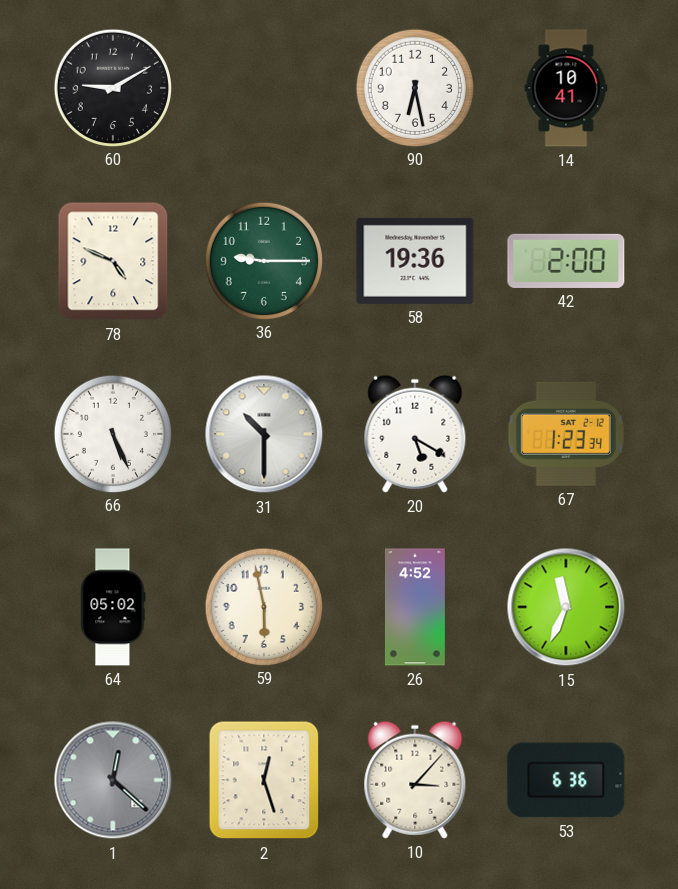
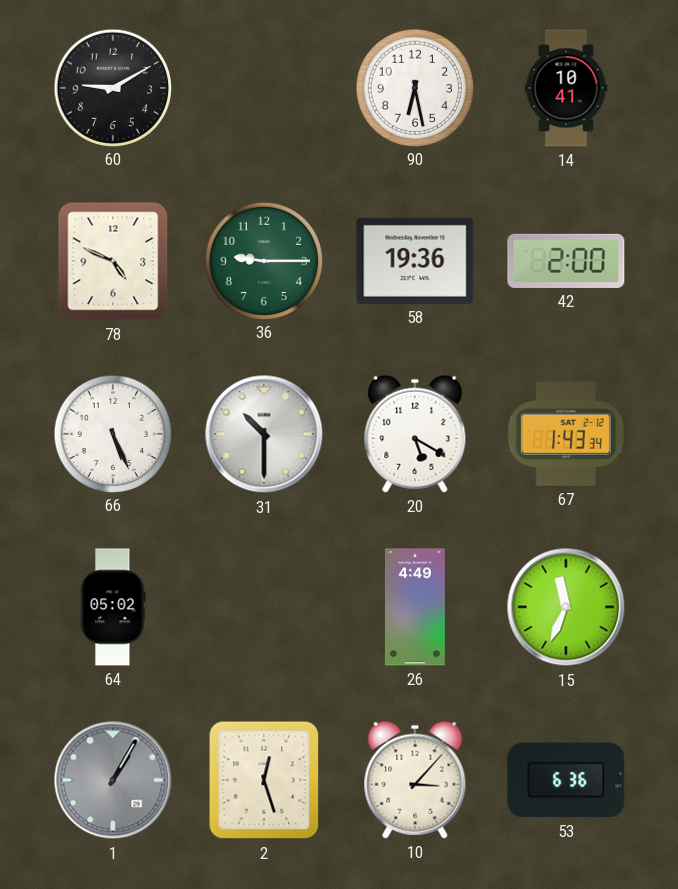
67: 1:23 -> 1:43
59: 5:58 -> none
26: 4:52 -> 4:49
1: 12:22 -> 1:05
